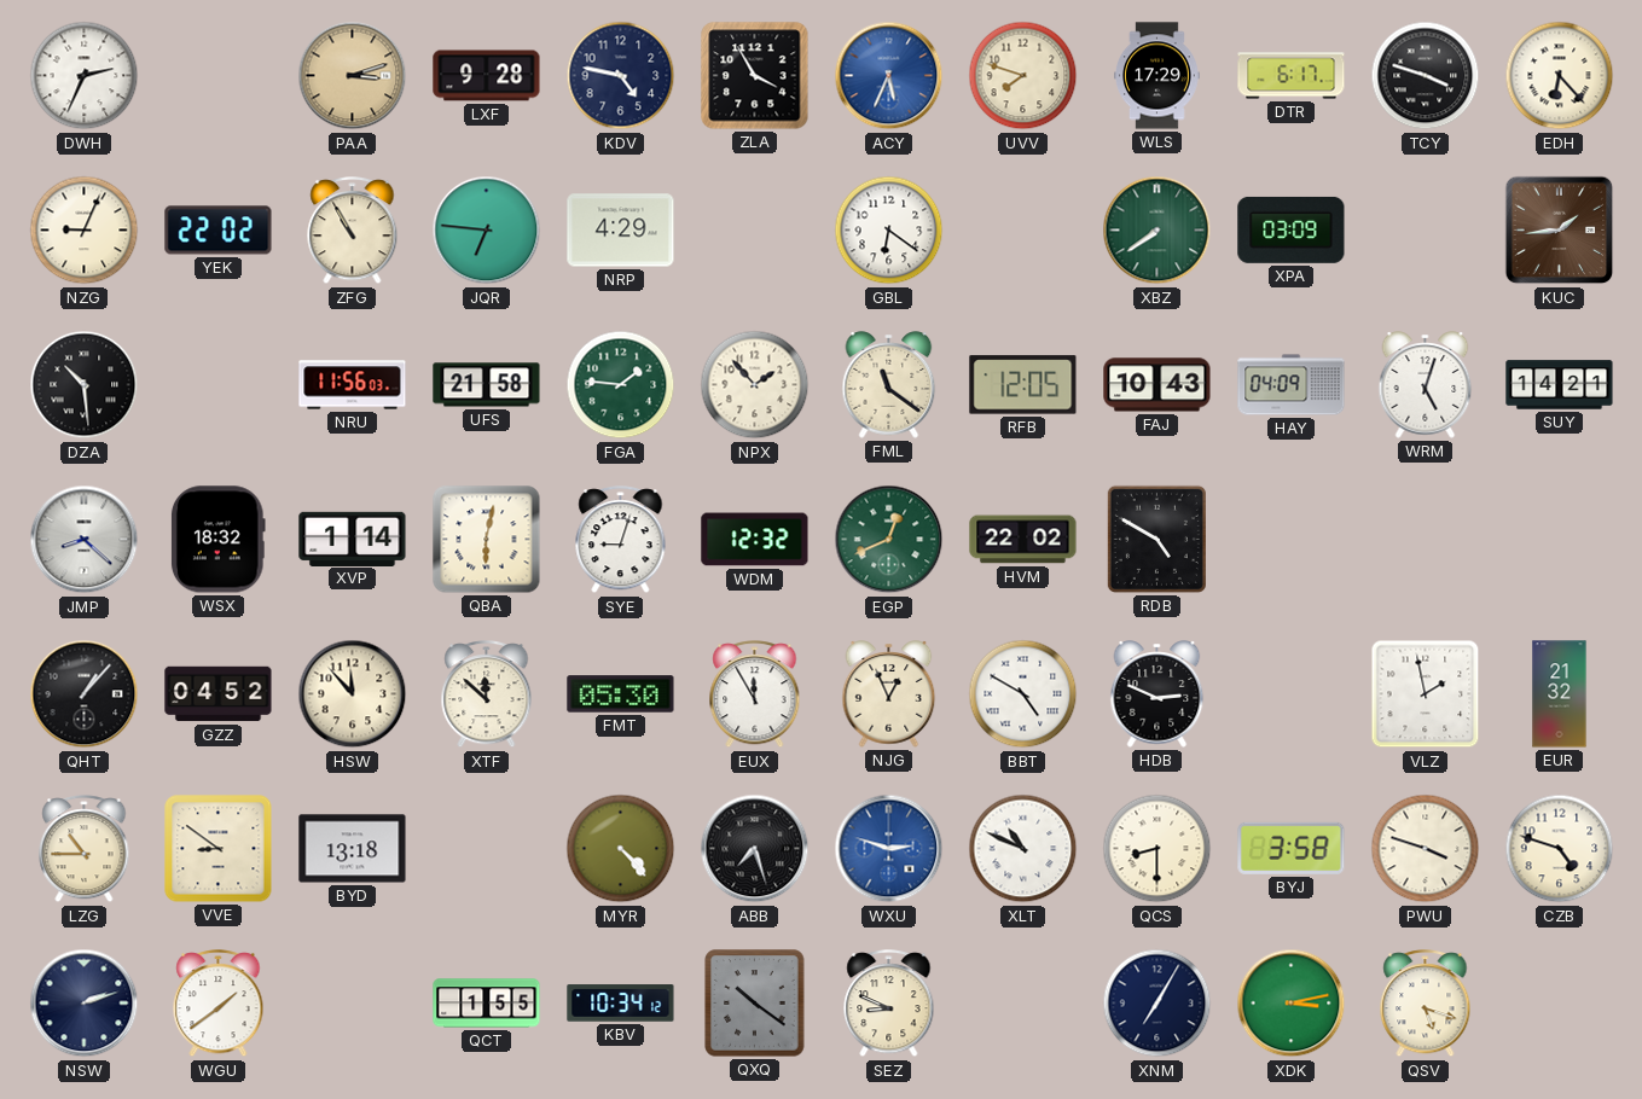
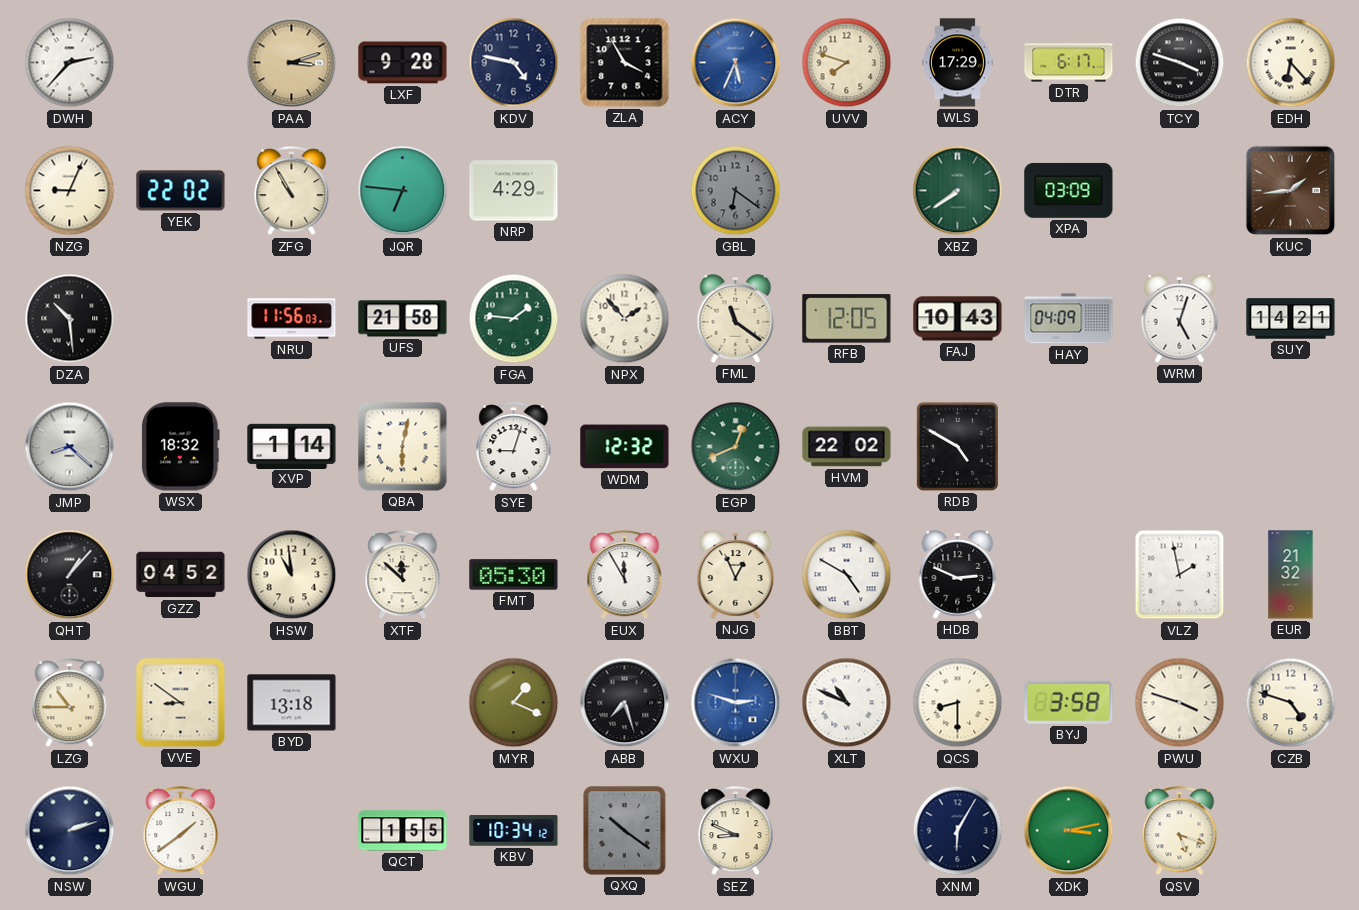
DWH: 2:34 -> 2:37
GBL dial: white -> grey
HSW: 11:53 -> 10:59
MYR: 4:23 -> 1:19
XNM: 7:05 -> 6:05
